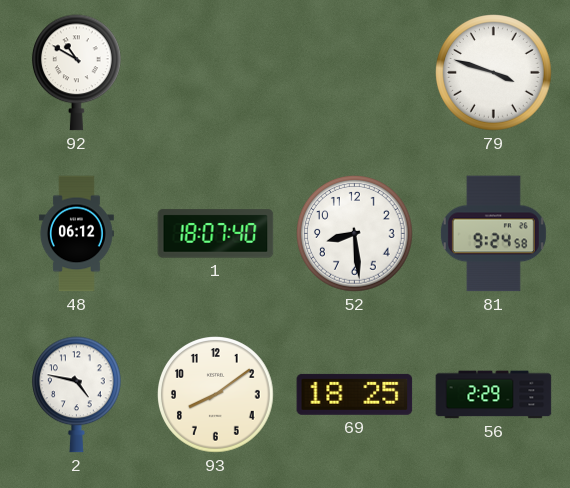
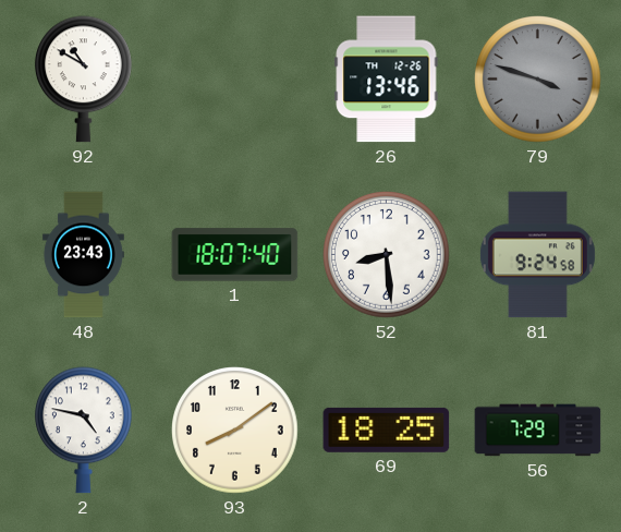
26: none -> 13:46
79 dial: white -> grey
48: 06:12 -> 23:43
56: 2:29 -> 7:29
